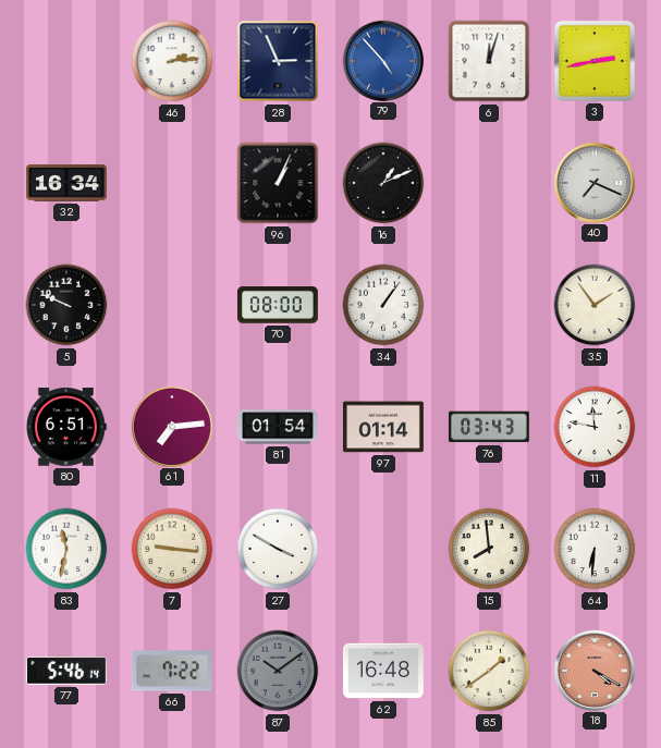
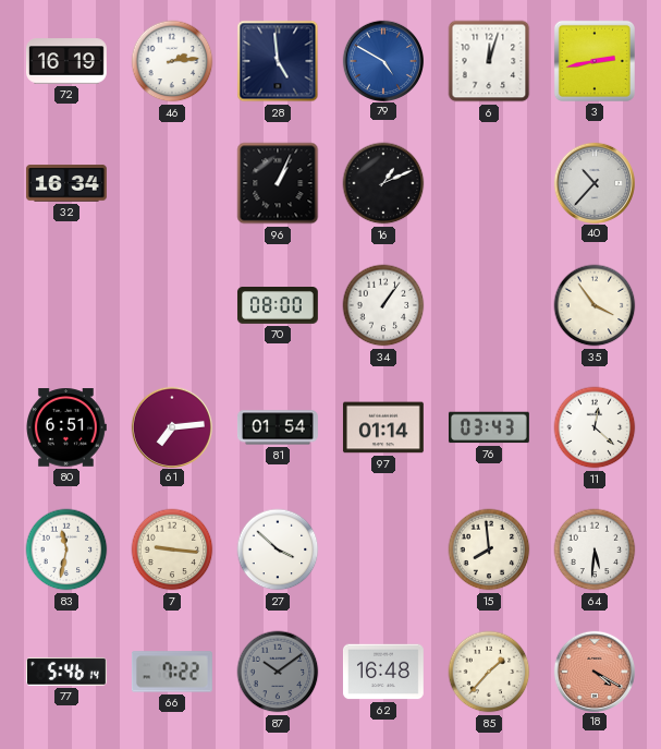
72: none -> 16:19
28: 2:56 -> 4:59
79: 4:53 -> 4:50
40: 7:19 -> 10:37
5: 9:49 -> none
35: 1:54 -> 3:54
11: 11:47 -> 12:22
27: 3:50 -> 3:52
64: 6:31 -> 5:31
85: 1:39 -> 1:37
